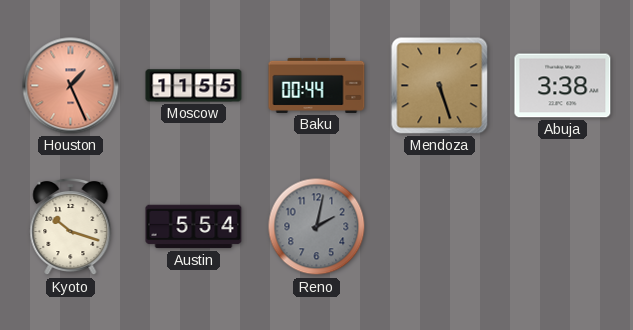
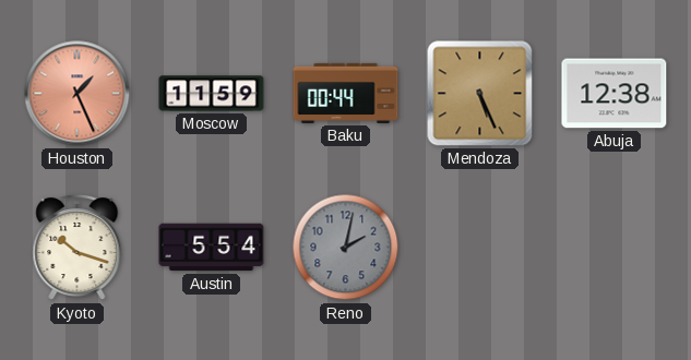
Moscow: 11:55 -> 11:59
Mendoza: 5:27 -> 5:26
Abuja: 3:38 -> 12:38
